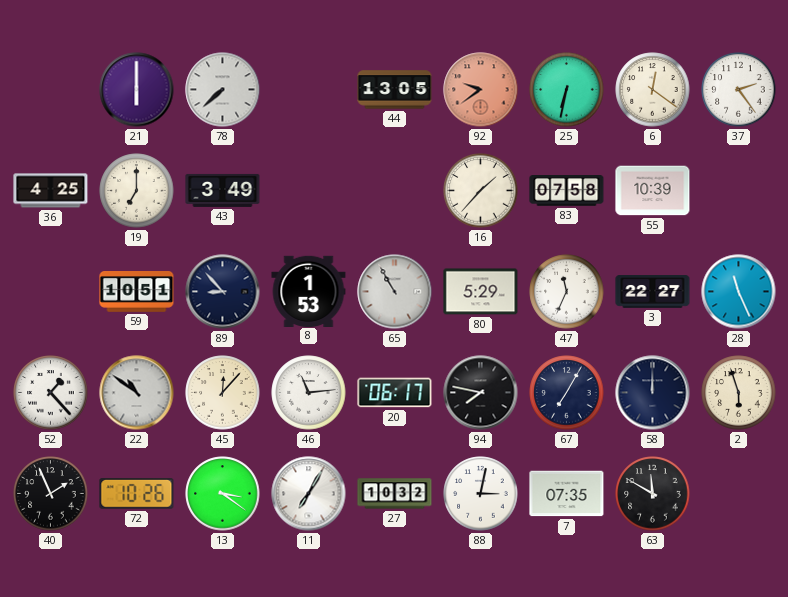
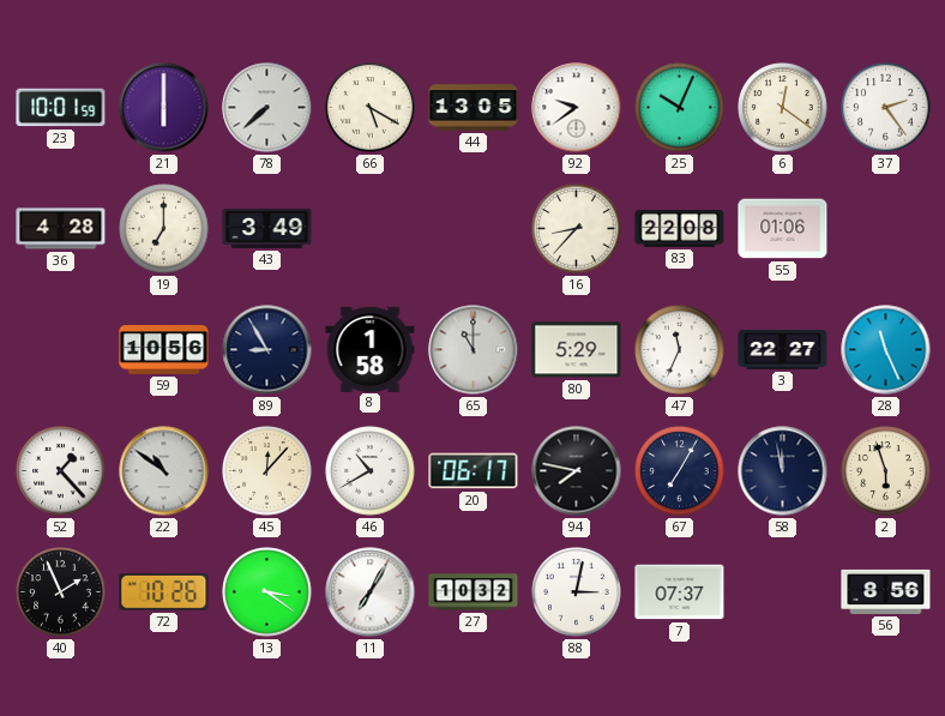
23: none -> 10:01
66: none -> 5:20
92 dial: salmon -> white
25: 6:32 -> 10:04
36: 4:25 -> 4:28
16: 1:37 -> 8:37
83: 07:58 -> 22:08
55: 10:39 -> 01:06
59: 10:51 -> 10:56
89: 8:53 -> 8:55
8: 1:53 -> 1:58
65: 10:55 -> 11:00
46: 11:14 -> 10:40
58: 12:00 -> 11:58
7: 07:35 -> 07:37
63: 11:50 -> none
56: none -> 8:56
